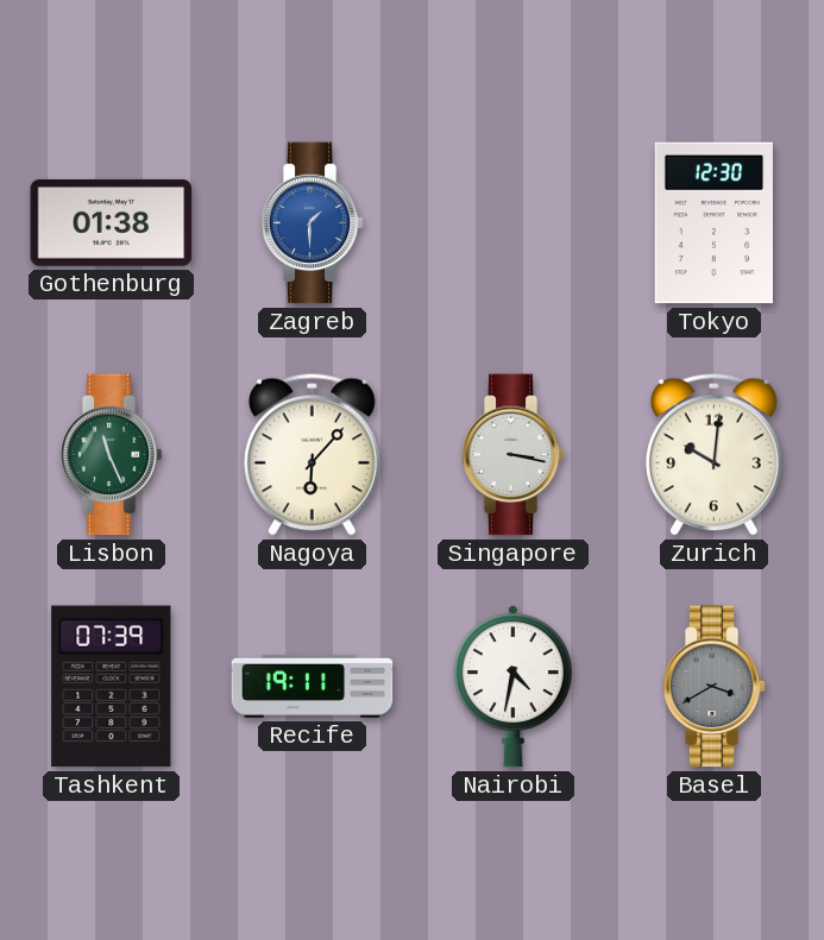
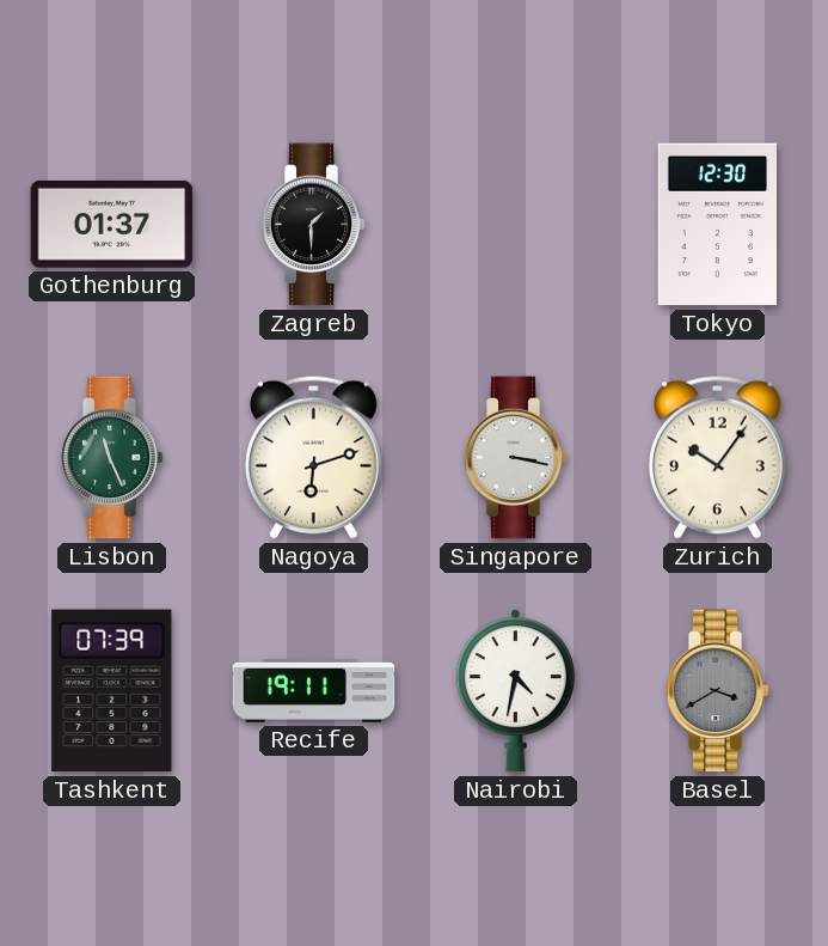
Gothenburg: 01:38 -> 01:37
Zagreb dial: blue -> black
Nagoya: 6:07 -> 6:12
Zurich: 10:01 -> 10:06
